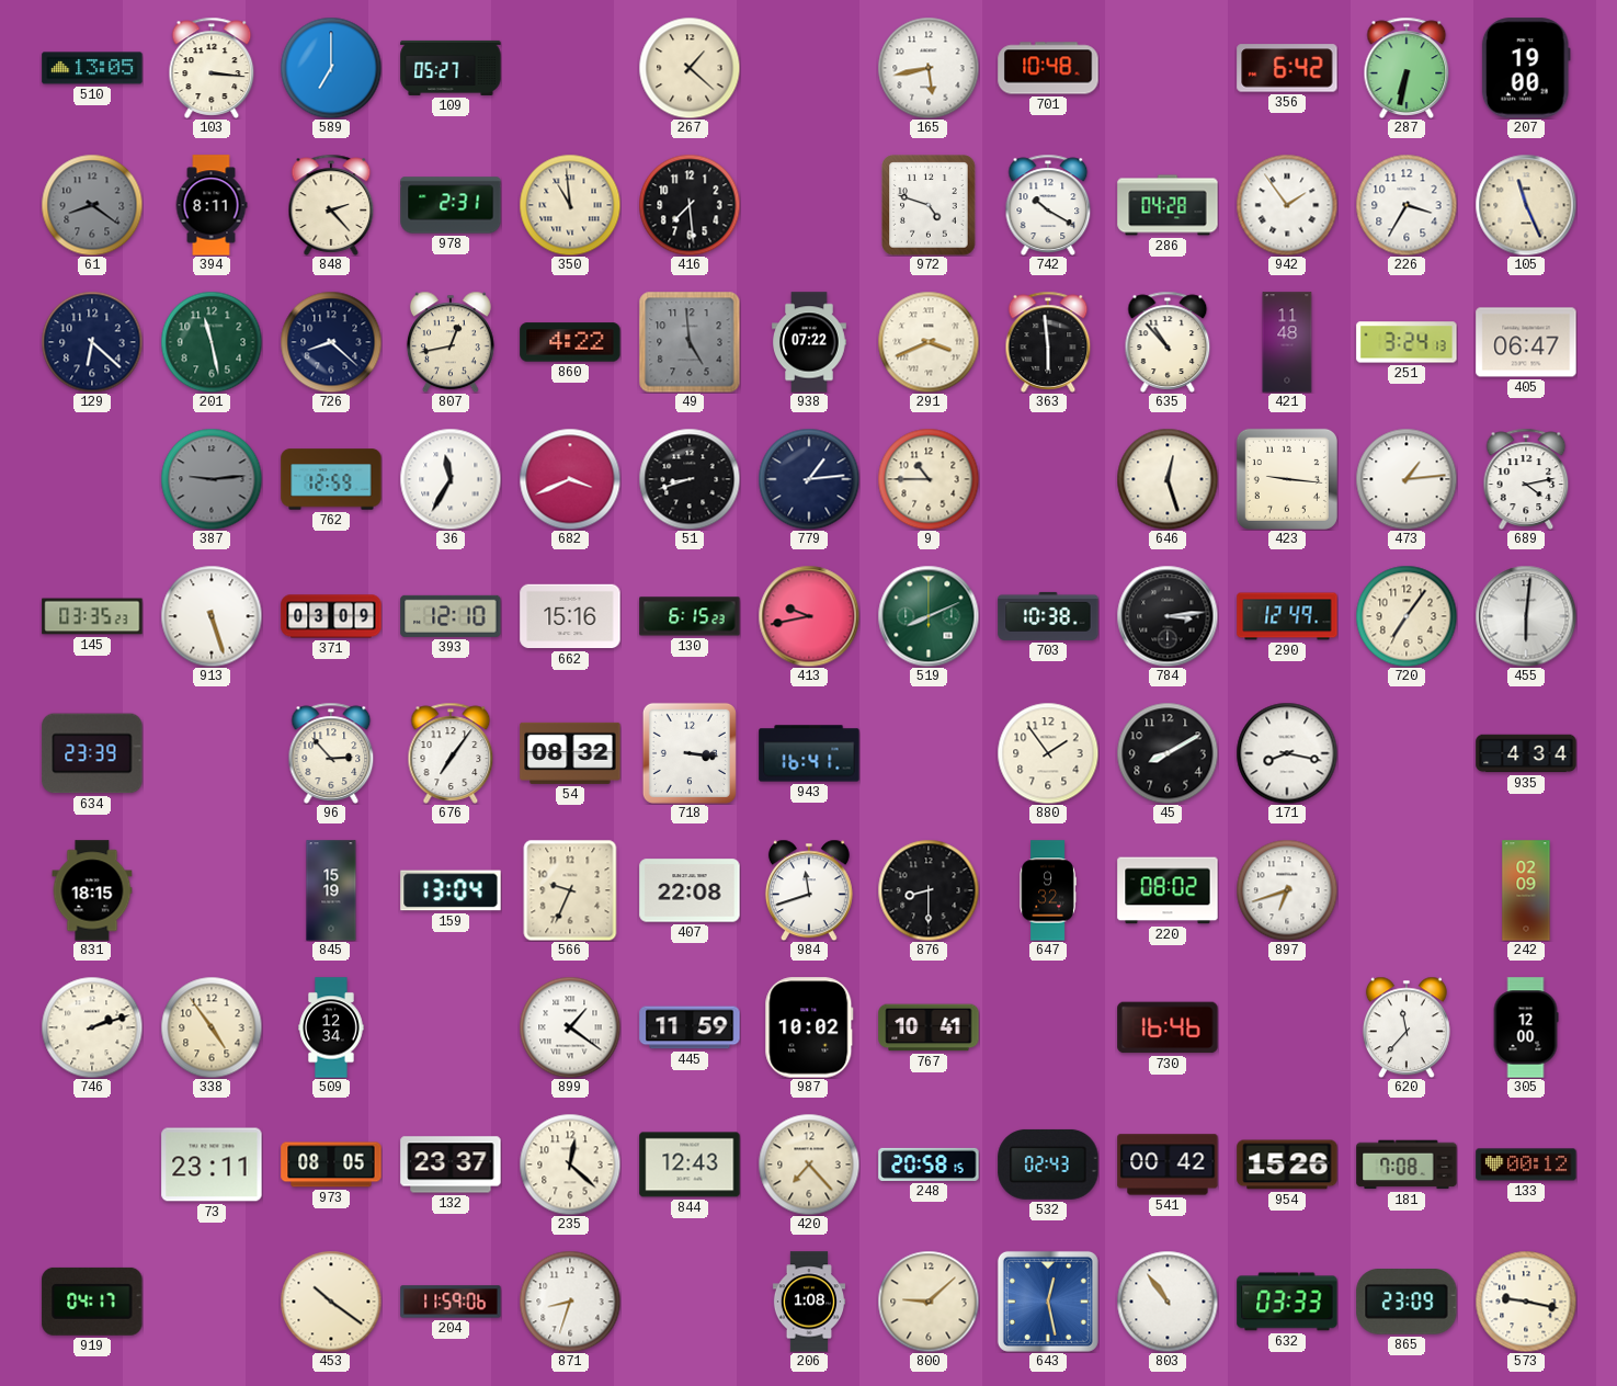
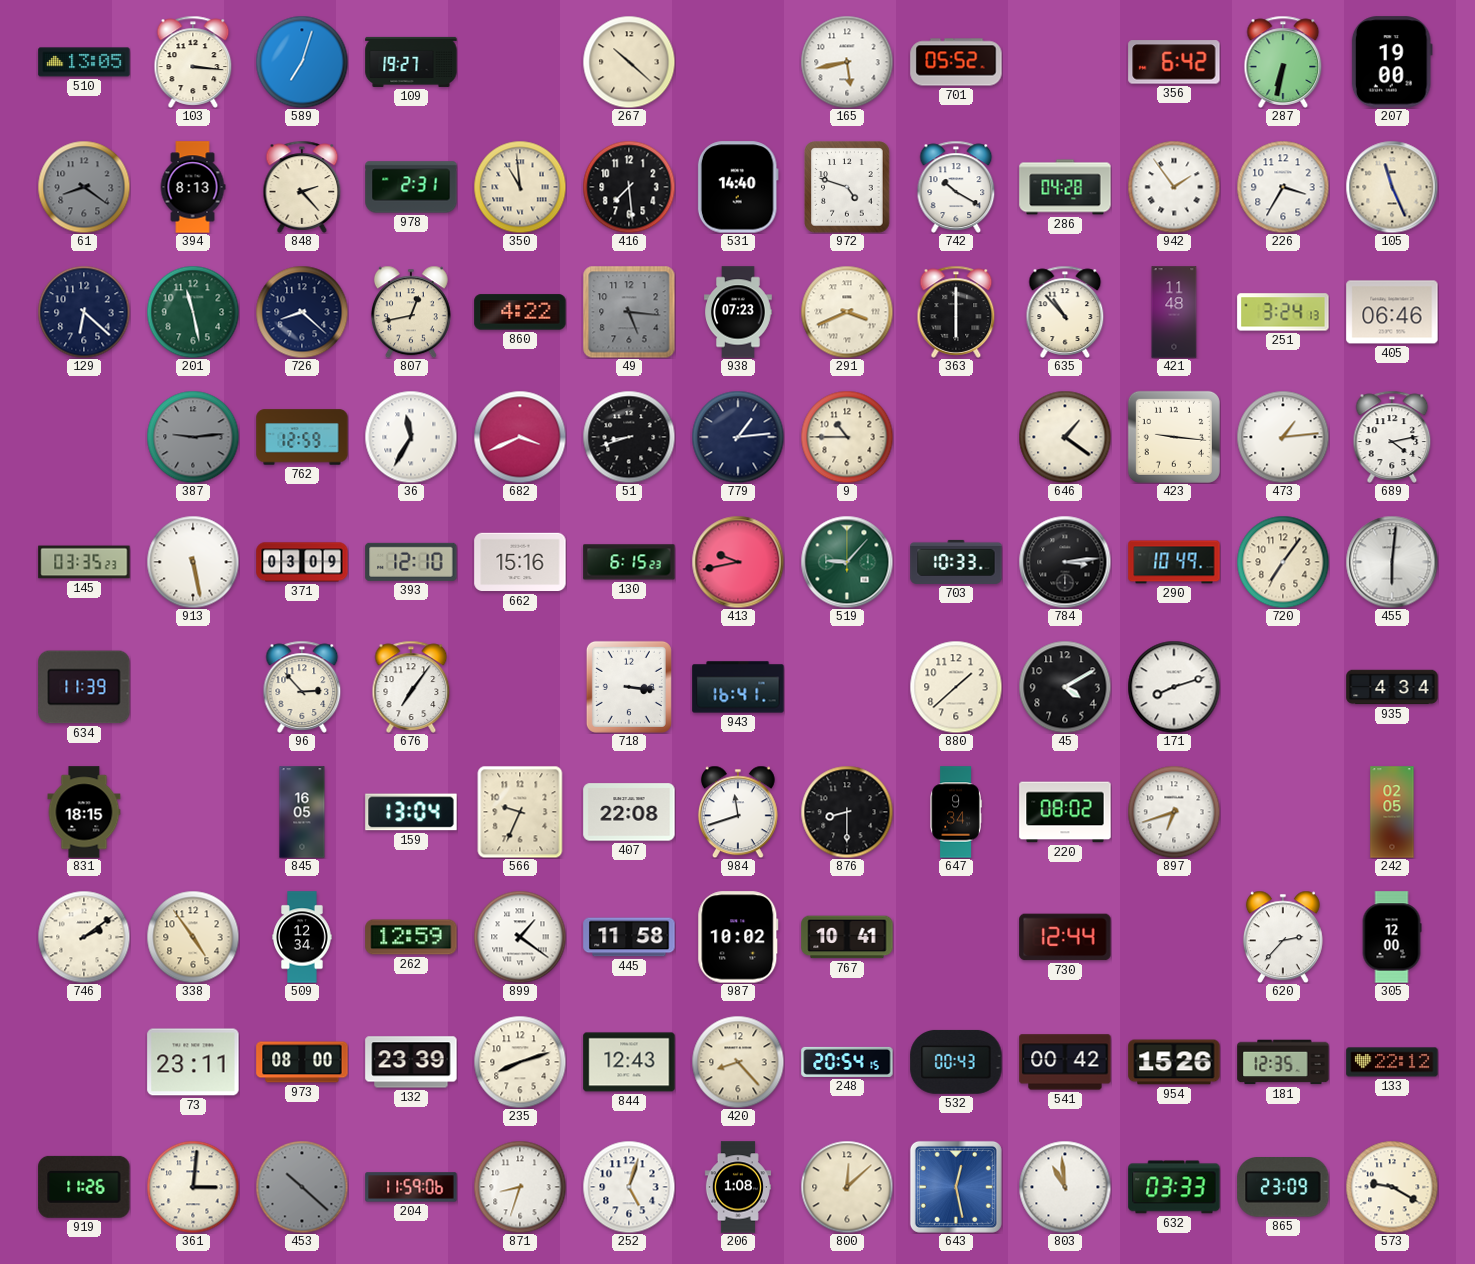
589: 7:00 -> 7:03
109: 05:27 -> 19:27
267: 1:22 -> 10:22
701: 10:48 -> 05:52
394: 8:11 -> 8:13
531: none -> 14:40
49: 4:59 -> 5:16
938: 07:22 -> 07:23
363: 5:59 -> 6:00
405: 06:47 -> 06:46
646: 12:27 -> 1:21
913: 5:27 -> 5:28
519: 8:11 -> 9:07
703: 10:38 -> 10:33
290: 12:49 -> 10:49
634: 23:39 -> 11:39
54: 08:32 -> none
880: 1:54 -> 1:38
45: 8:10 -> 4:10
171: 8:17 -> 8:12
845: 15:19 -> 16:05
647: 9:32 -> 9:34
242: 02:09 -> 02:05
746: 2:12 -> 2:09
262: none -> 12:59
445: 11:59 -> 11:58
730: 16:46 -> 12:44
620: 11:37 -> 2:37
973: 08:05 -> 08:00
132: 23:37 -> 23:39
235: 12:22 -> 8:12
420: 7:23 -> 8:23
248: 20:58 -> 20:54
532: 02:43 -> 00:43
181: 7:08 -> 12:35
133: 00:12 -> 22:12
919: 04:17 -> 11:26
361: none -> 3:01
453: 10:21 -> 10:22
453 dial: cream -> grey
252: none -> 5:03
800: 9:08 -> 12:08
803: 10:54 -> 10:59
573: 9:17 -> 9:20
